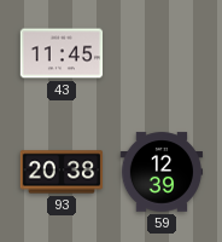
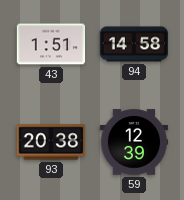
43: 11:45 -> 1:51
94: none -> 14:58
